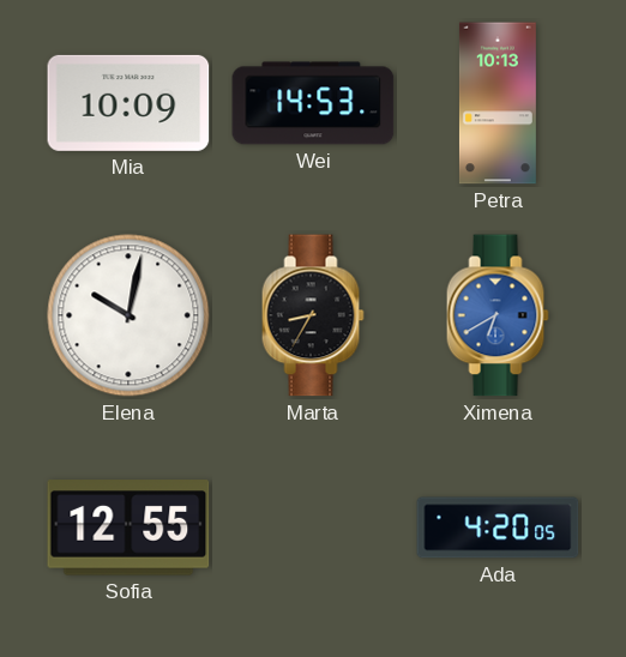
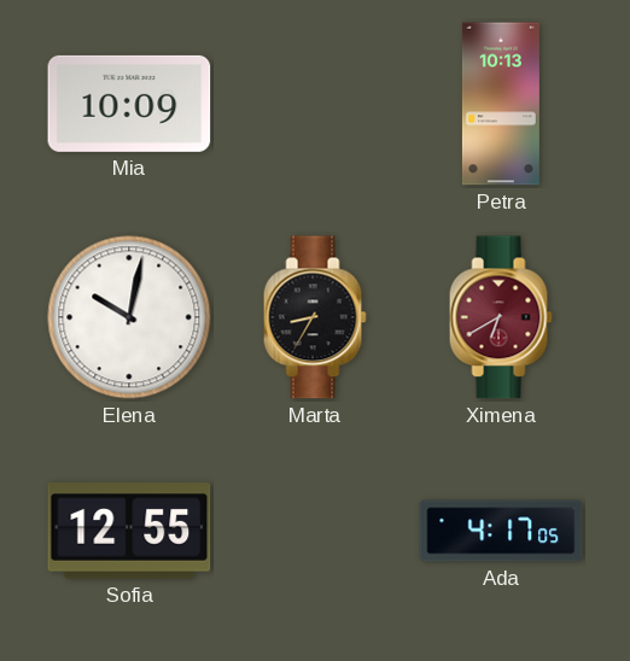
Wei: 14:53 -> none
Ximena dial: blue -> burgundy
Ada: 4:20 -> 4:17
